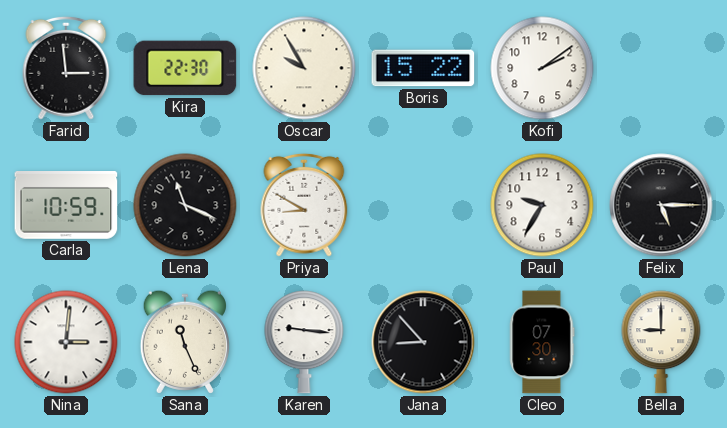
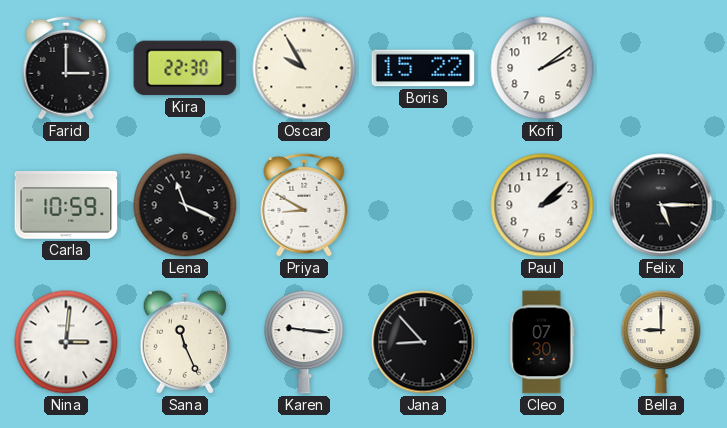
Farid: 2:59 -> 3:00
Paul: 9:35 -> 2:08
